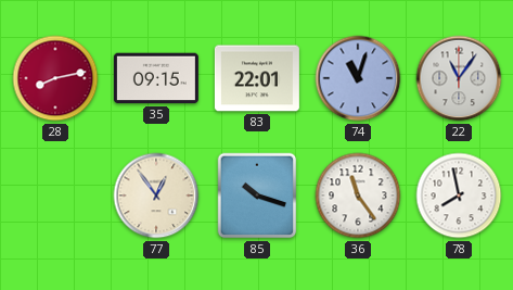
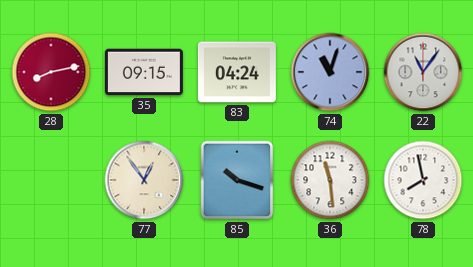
83: 22:01 -> 04:24
36: 11:24 -> 11:29
